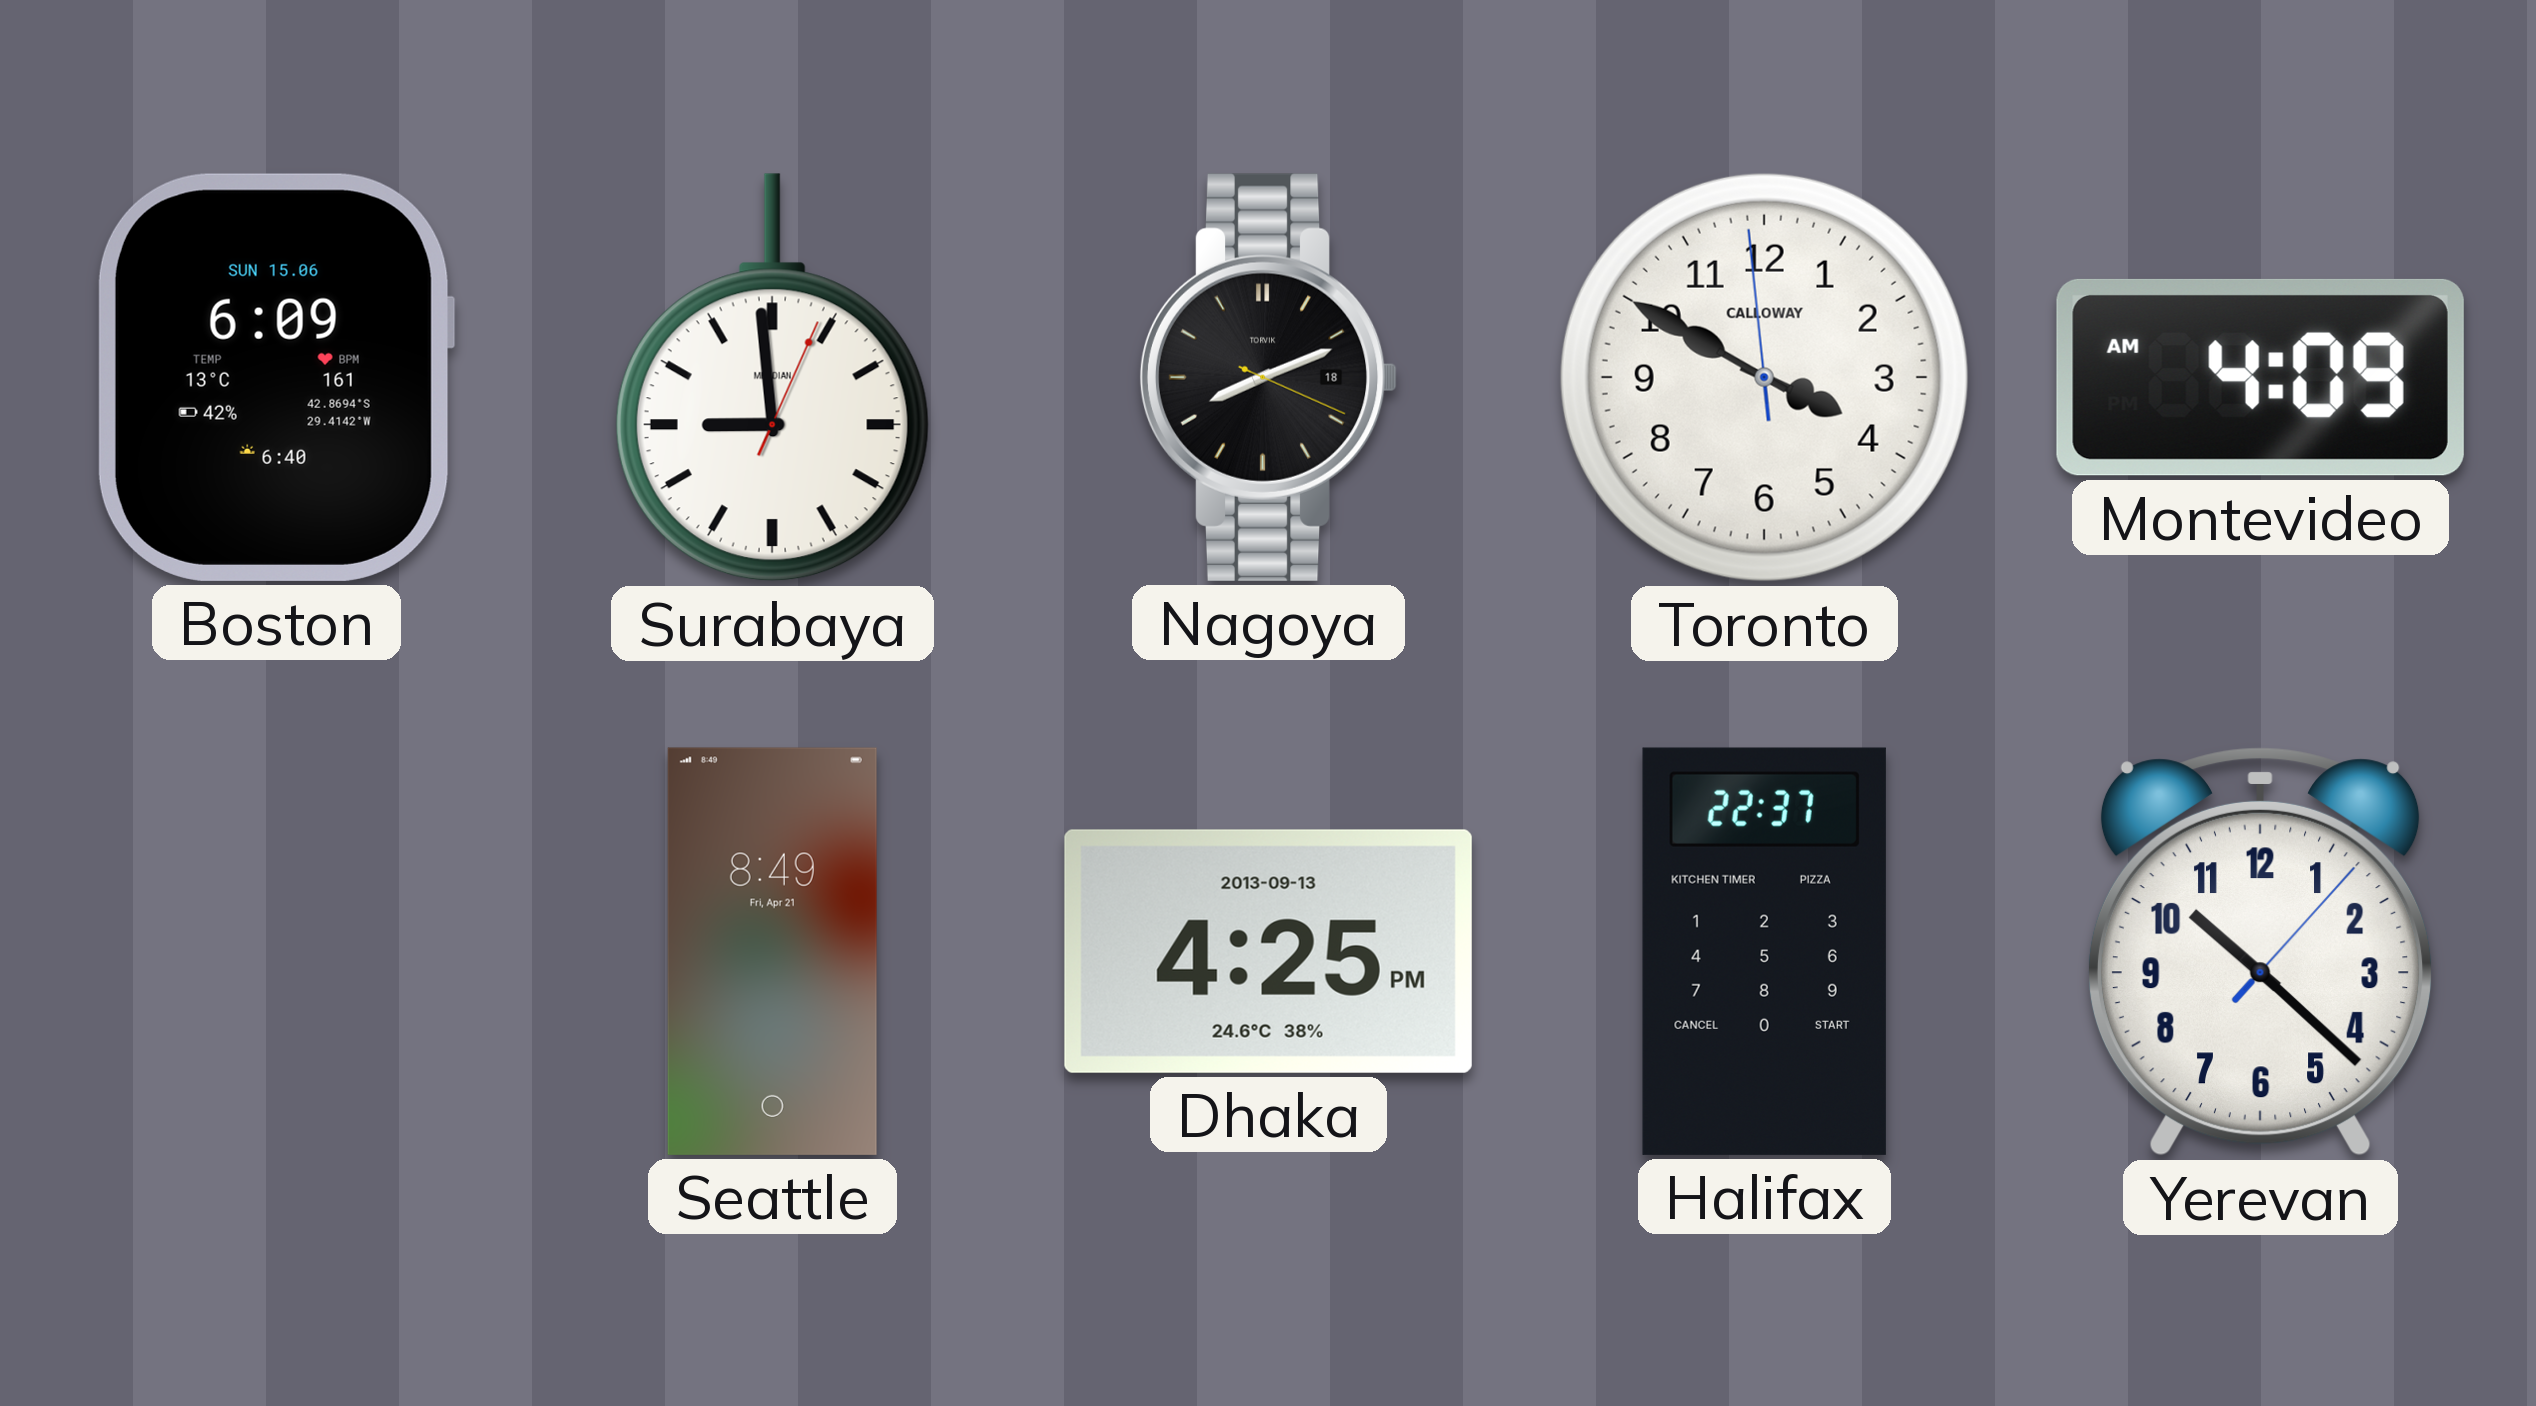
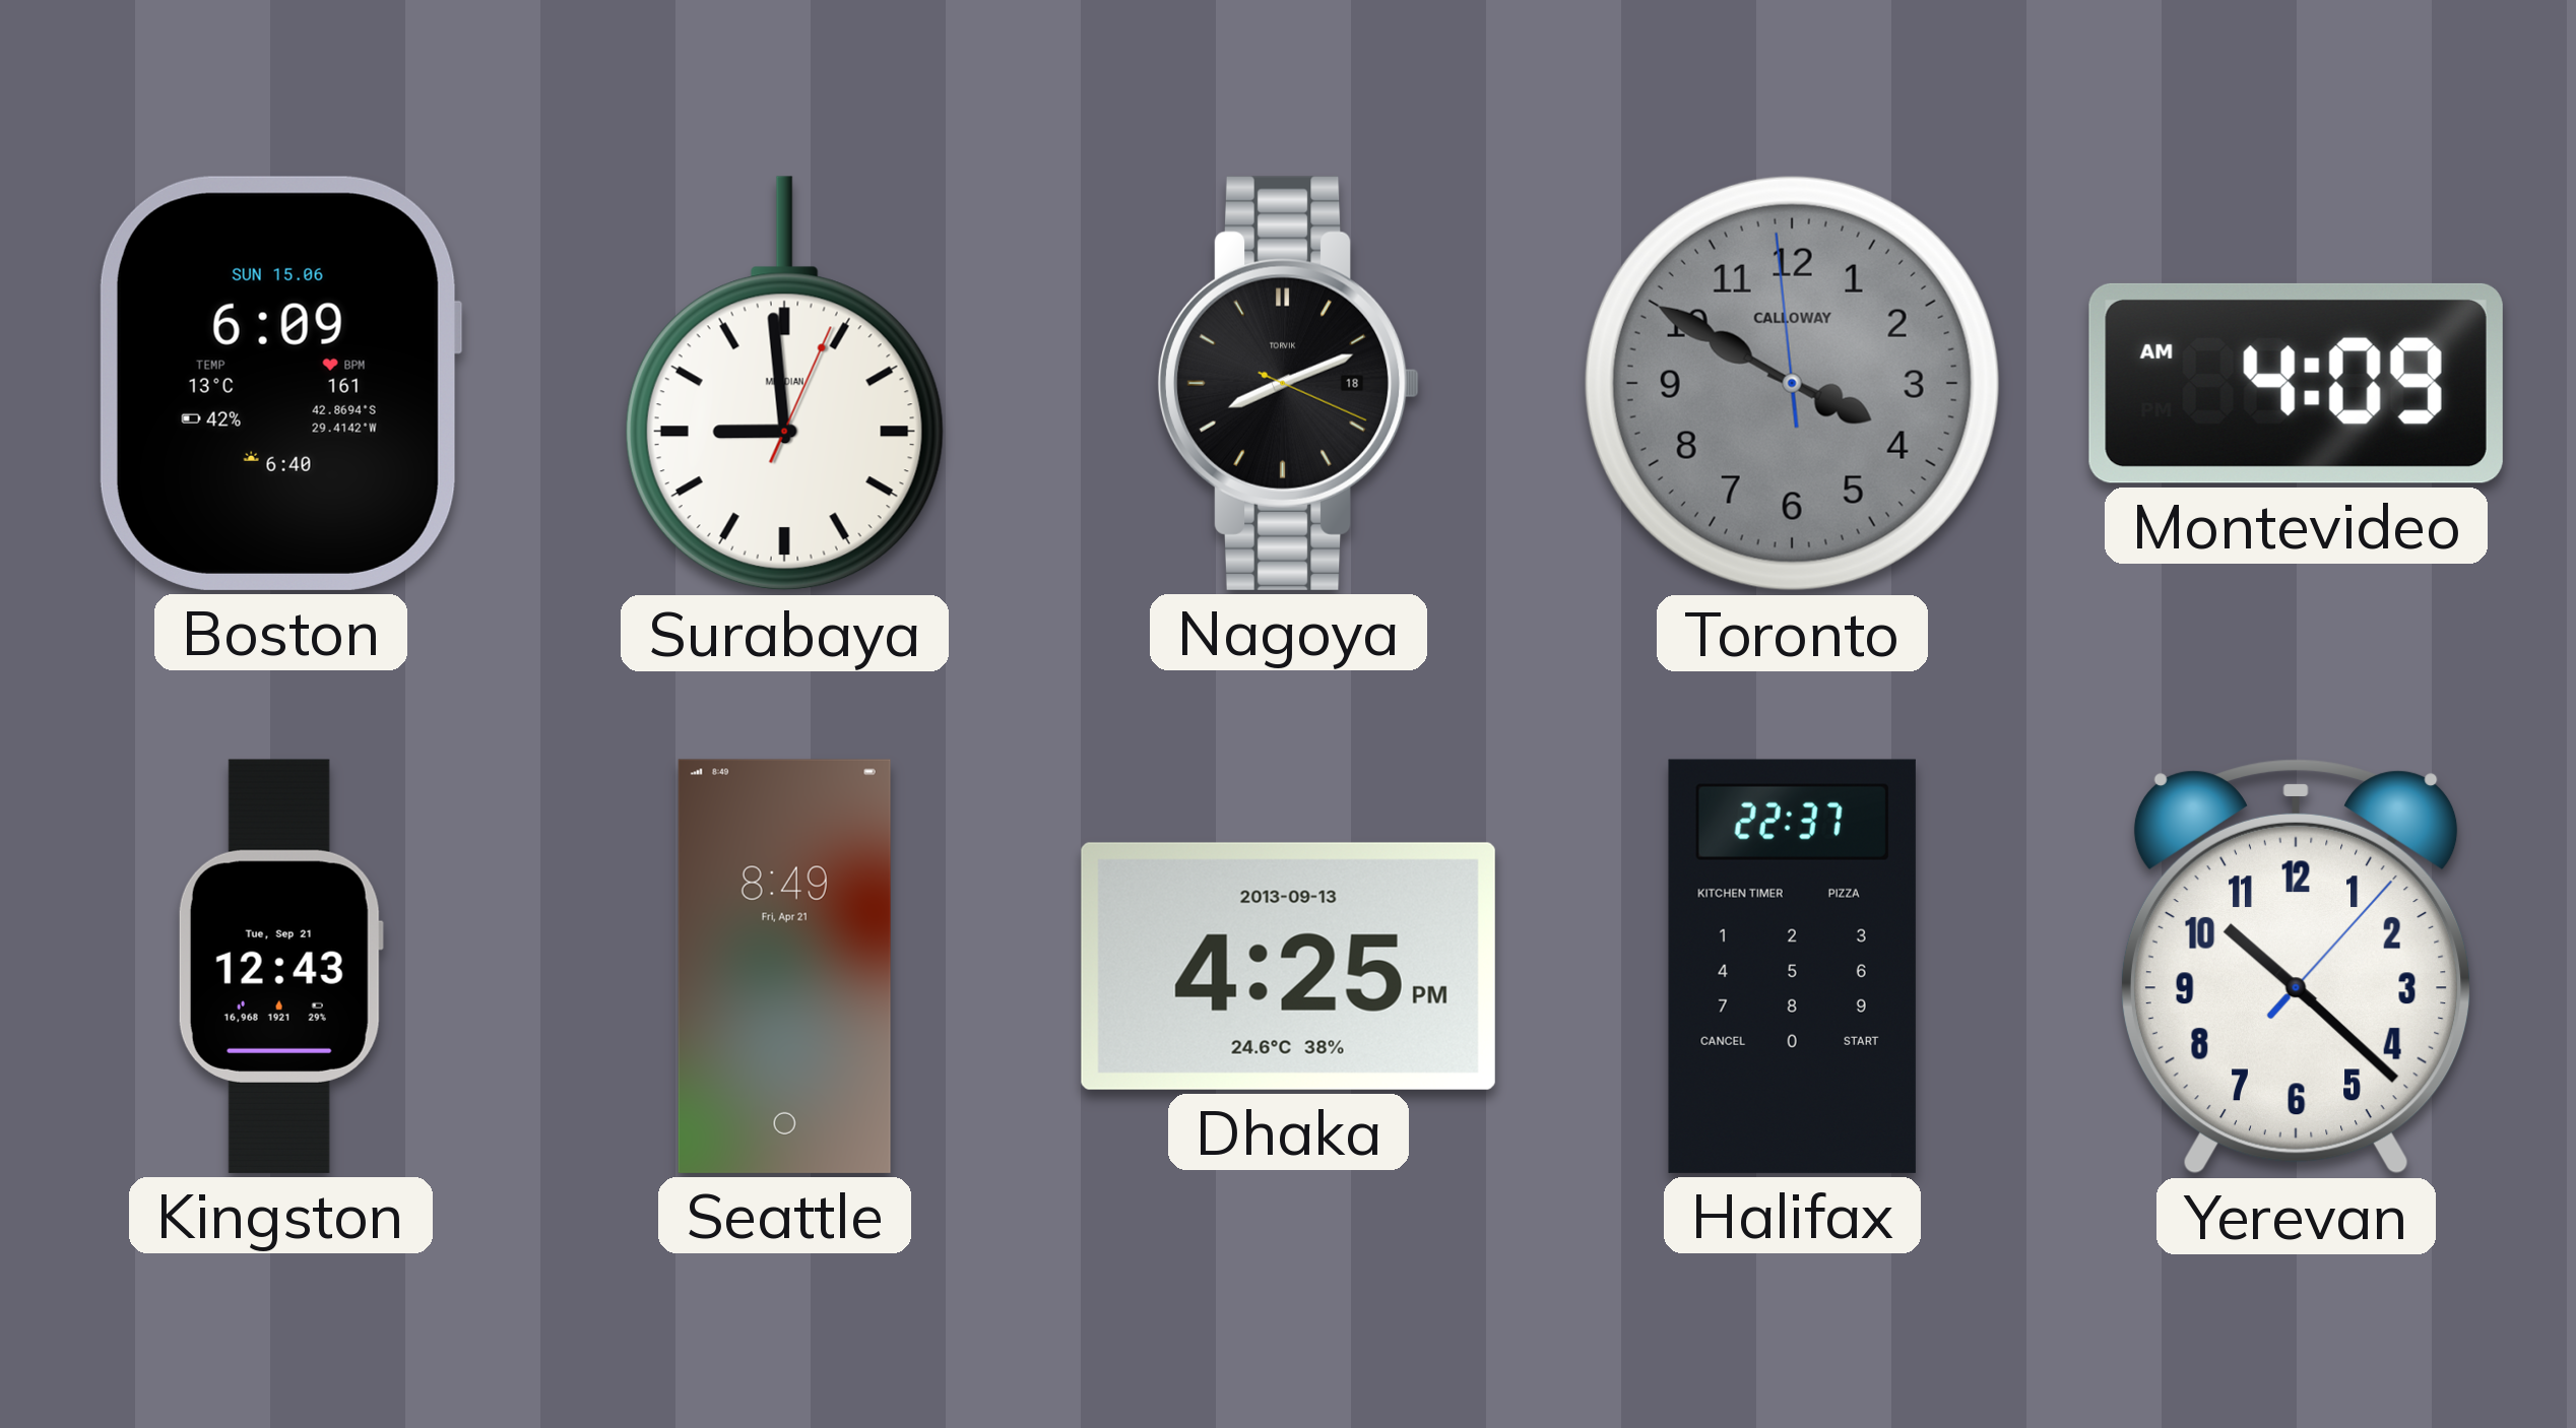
Toronto dial: white -> grey
Kingston: none -> 12:43
